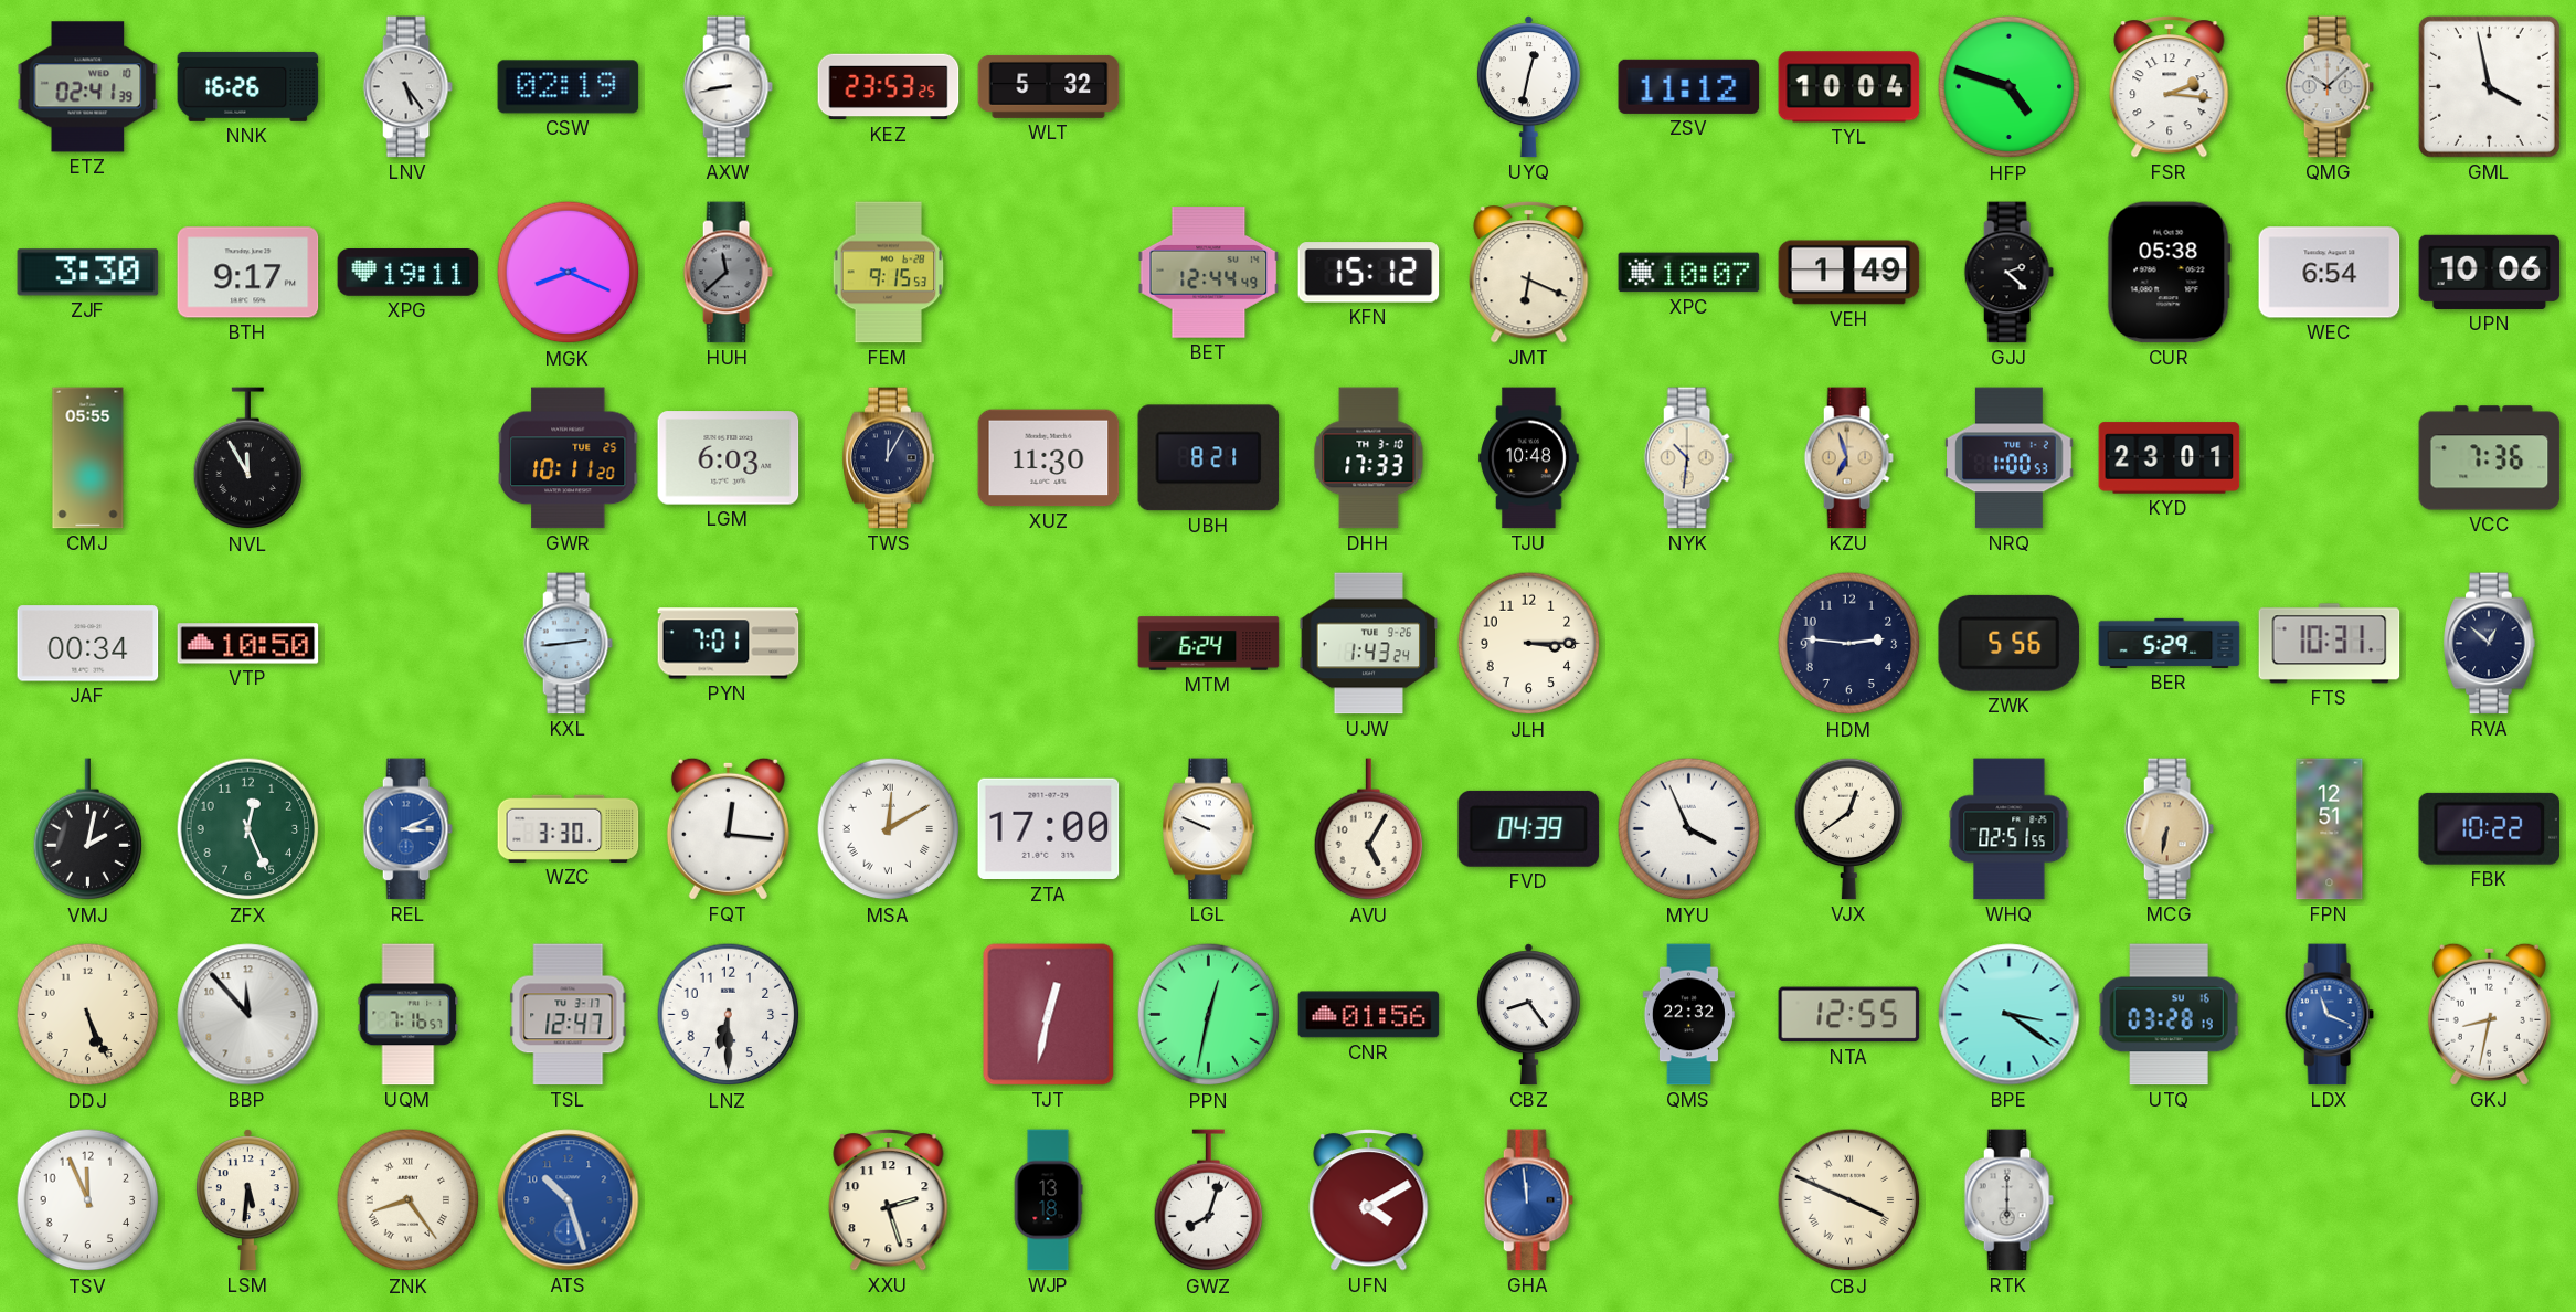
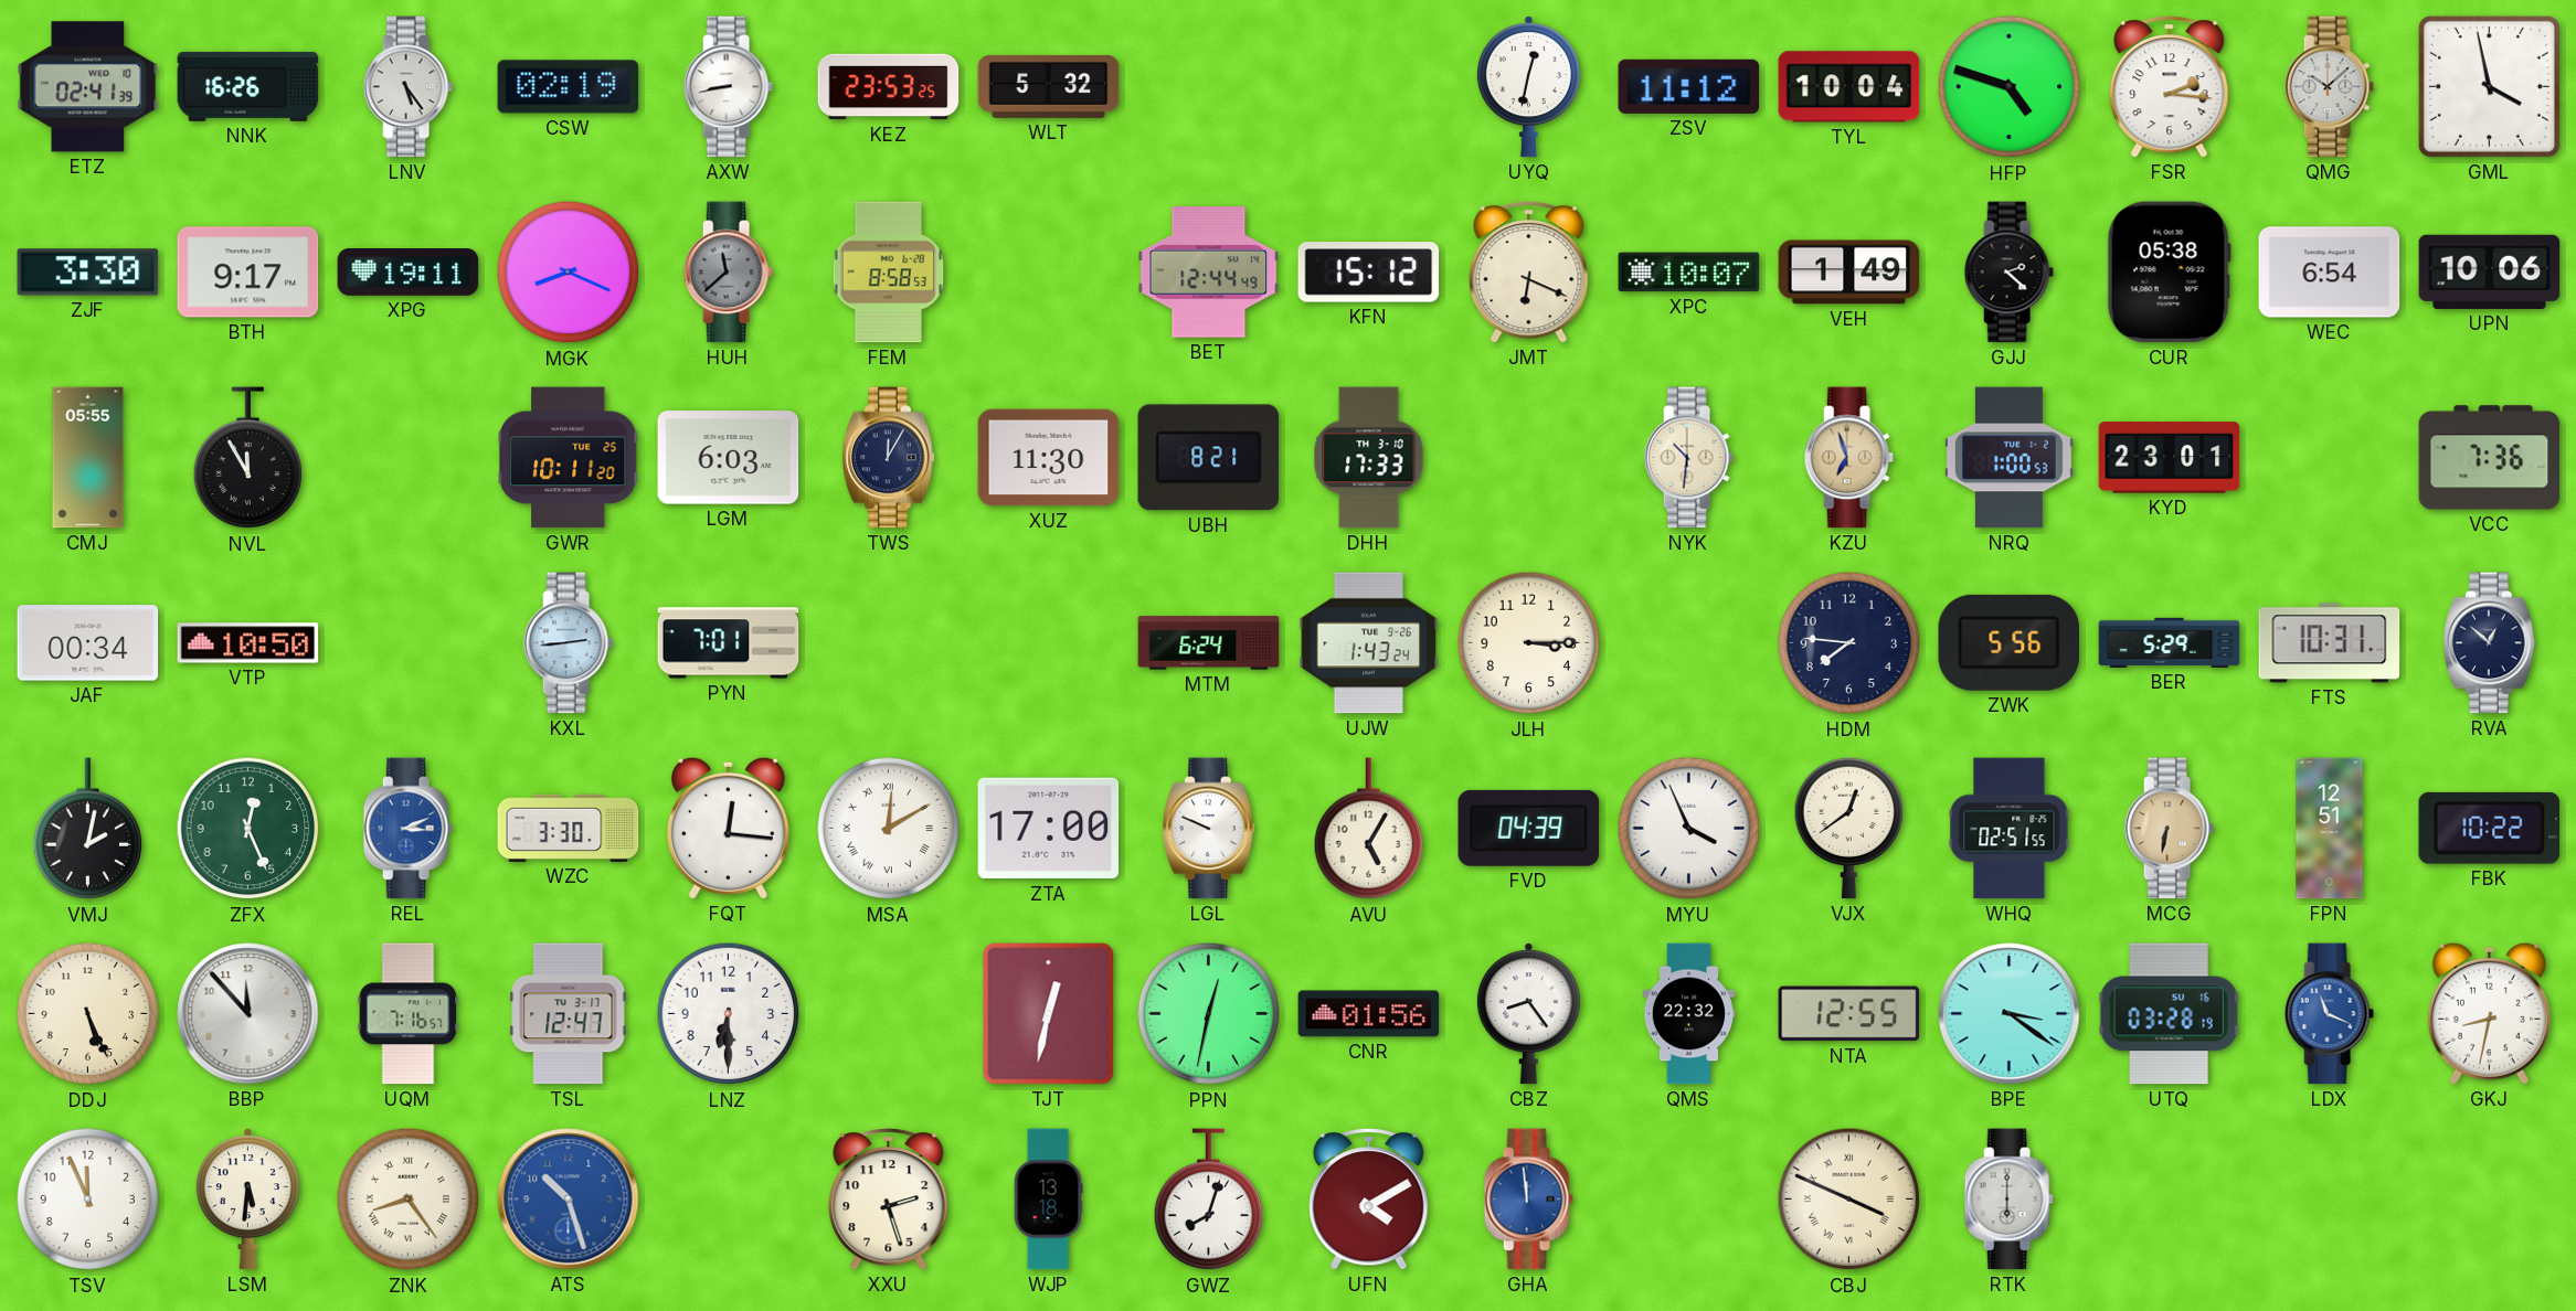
FEM: 9:15 -> 8:58
TJU: 10:48 -> none
HDM: 2:46 -> 7:46
